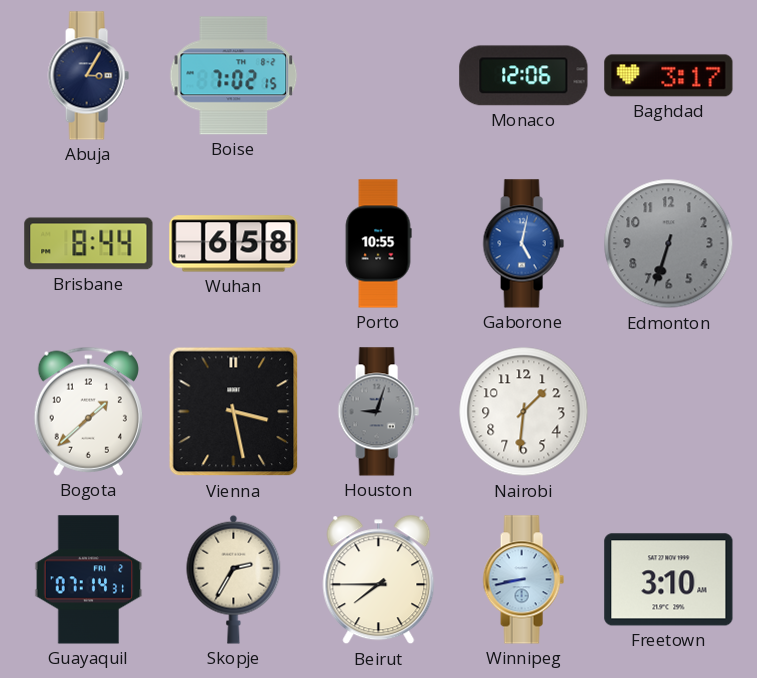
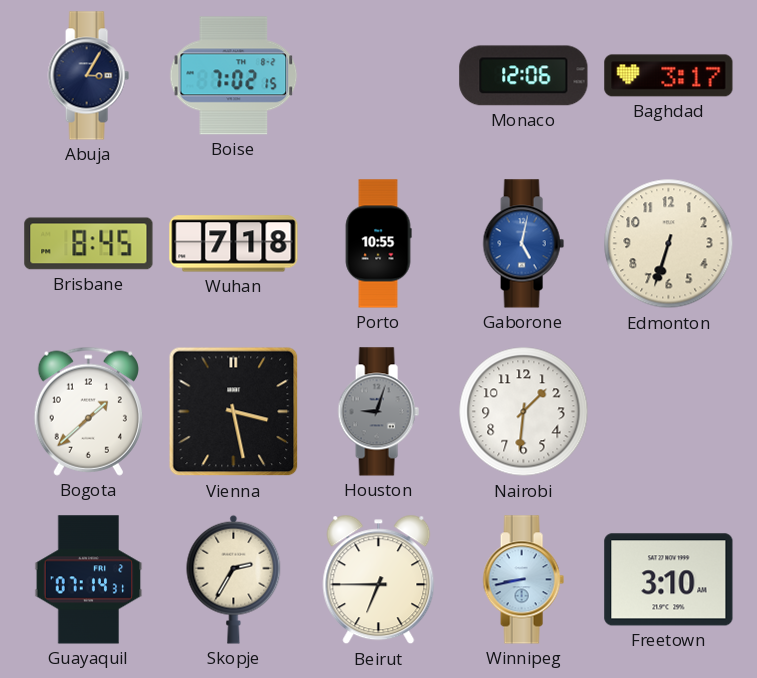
Brisbane: 8:44 -> 8:45
Wuhan: 6:58 -> 7:18
Edmonton dial: grey -> cream
Beirut: 7:45 -> 6:45
